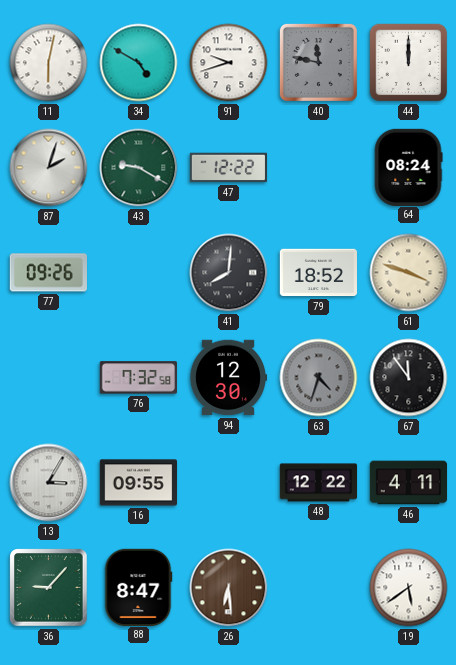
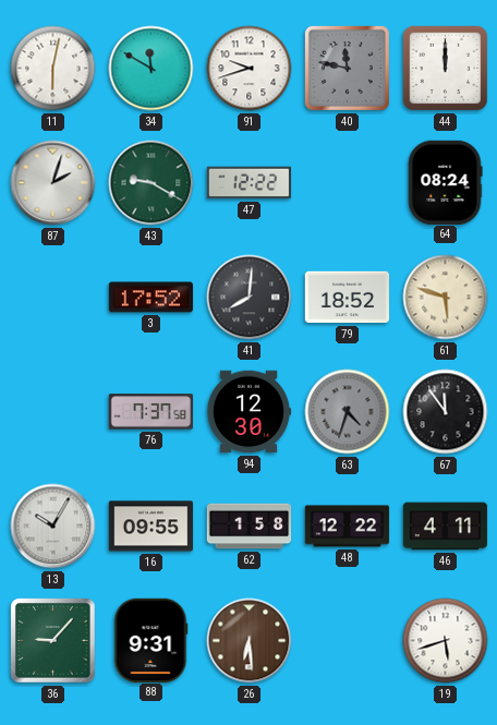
34: 4:50 -> 11:50
77: 09:26 -> none
3: none -> 17:52
61: 3:48 -> 5:48
76: 7:32 -> 7:37
13: 3:05 -> 10:05
62: none -> 1:58
88: 8:47 -> 9:31
19: 5:39 -> 5:42
